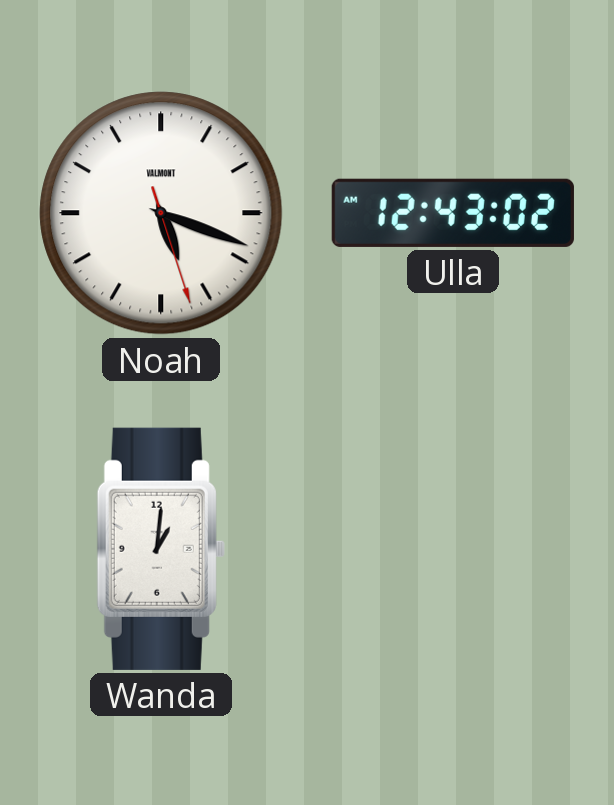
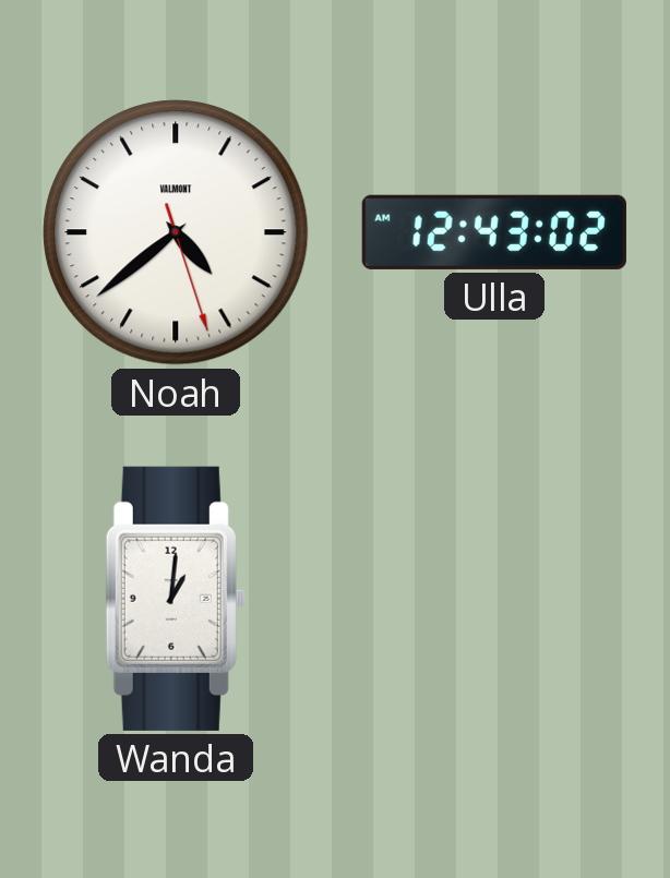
Noah: 5:18 -> 4:38
